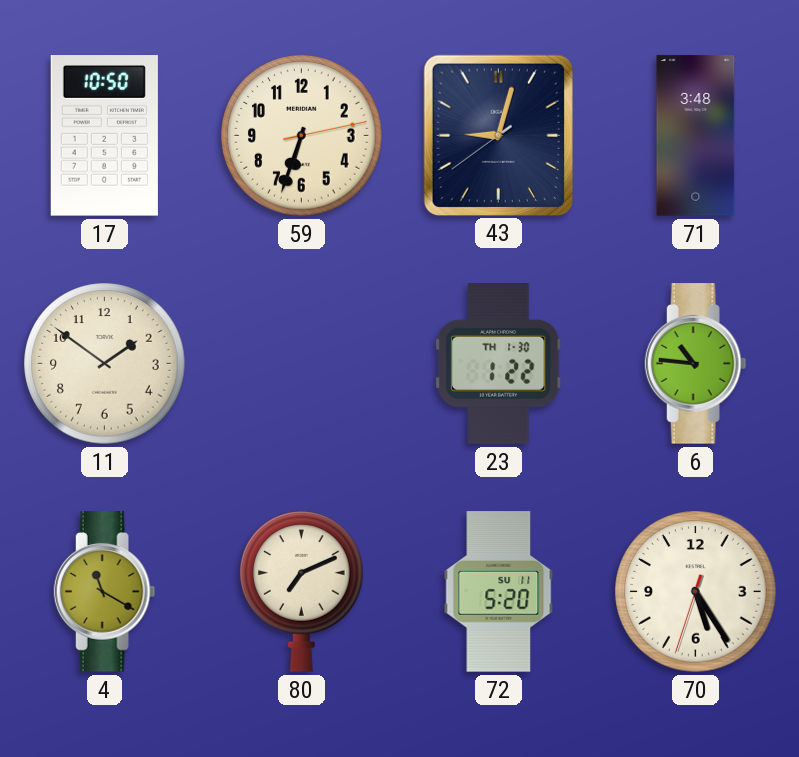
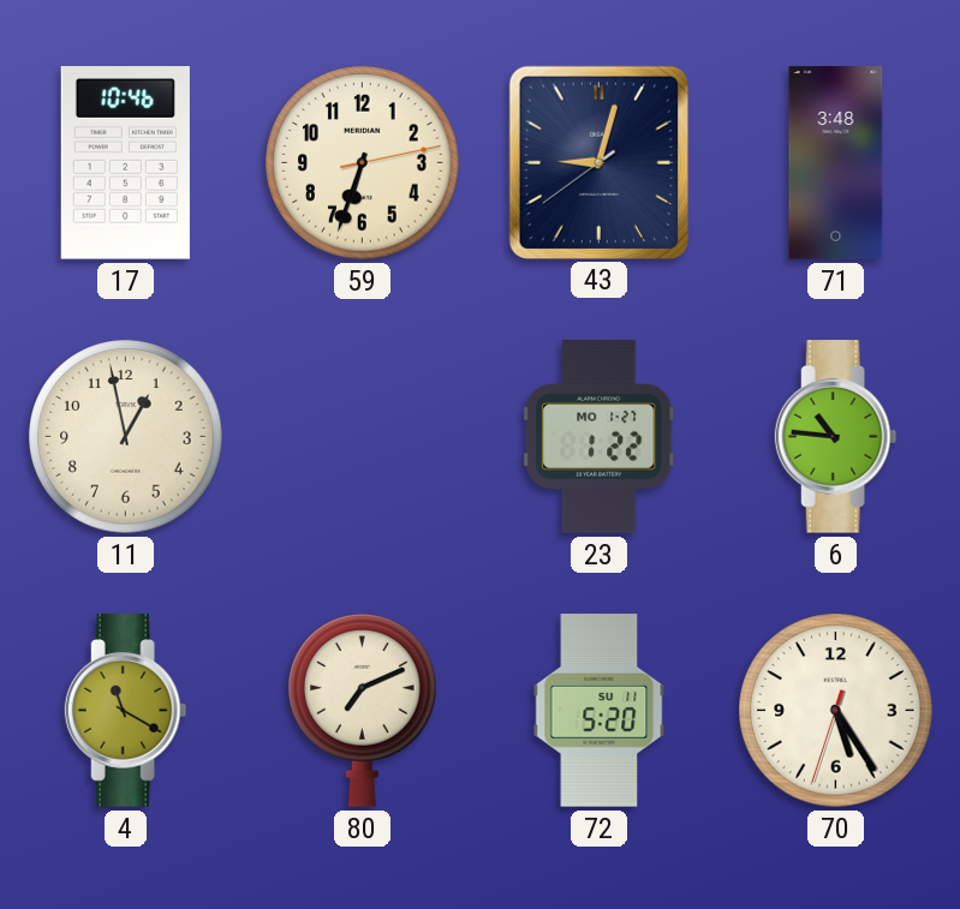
17: 10:50 -> 10:46
11: 1:51 -> 12:58
23 date: TH 1-30 -> MO 1-27
